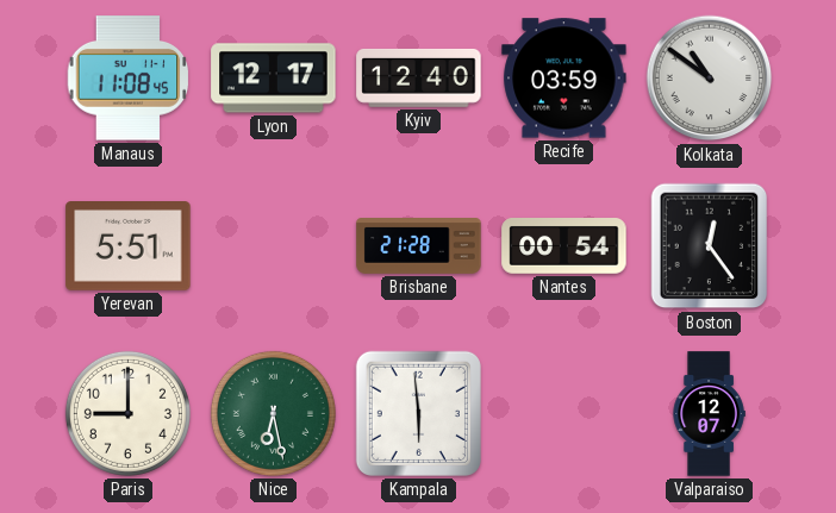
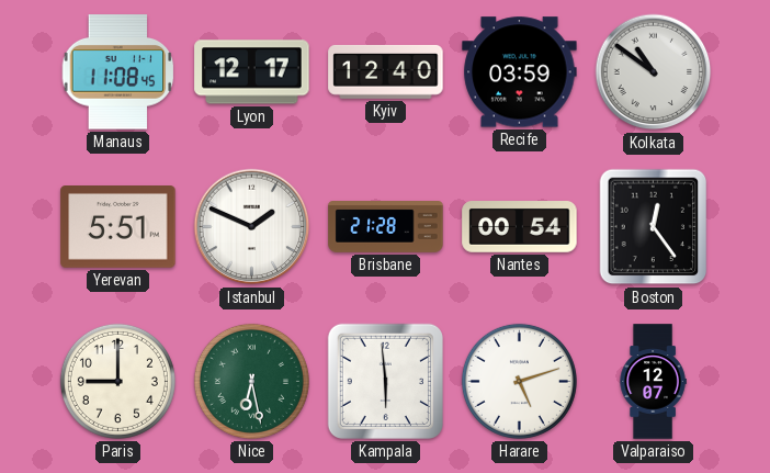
Istanbul: none -> 1:49
Harare: none -> 5:12
